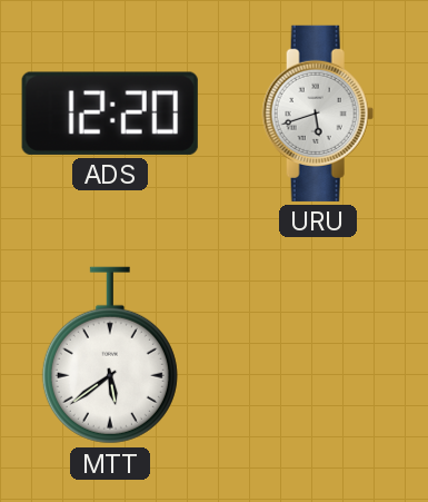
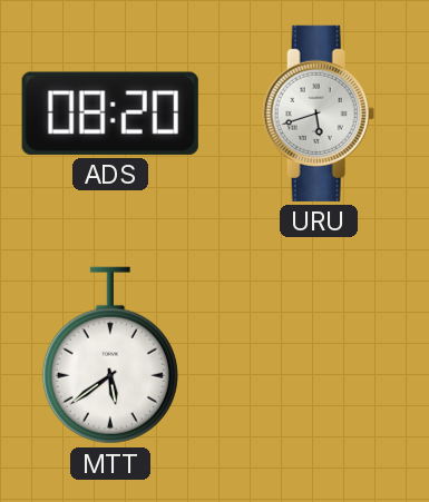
ADS: 12:20 -> 08:20
